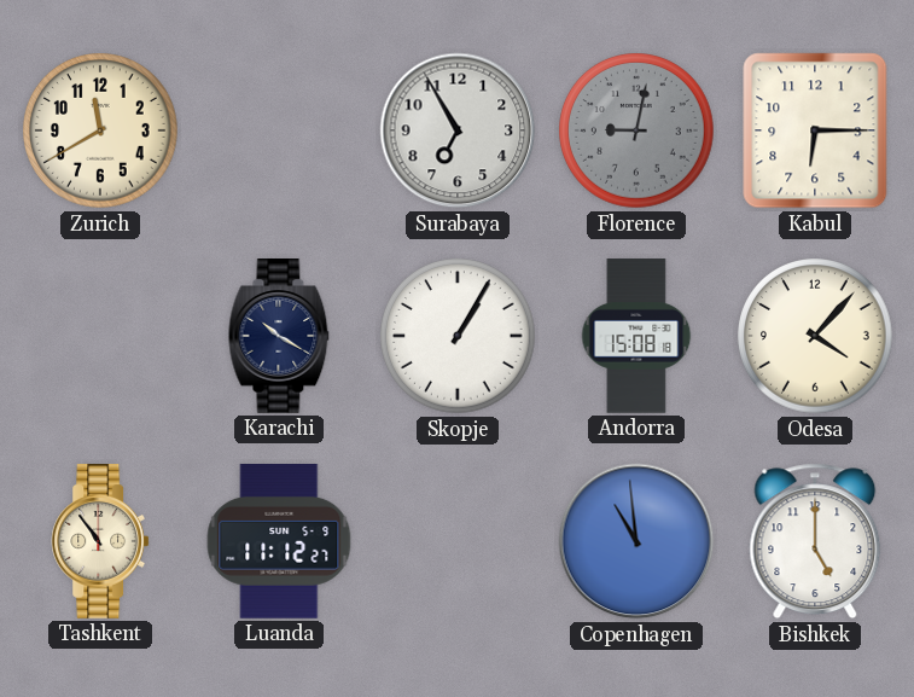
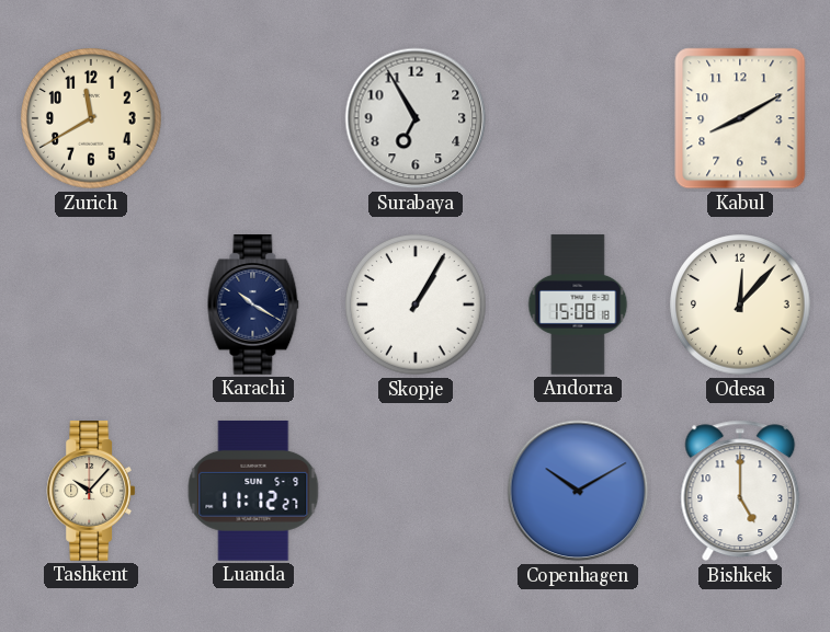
Florence: 9:02 -> none
Kabul: 6:15 -> 8:10
Odesa: 4:07 -> 12:07
Tashkent: 10:54 -> 10:07
Copenhagen: 10:59 -> 10:10
